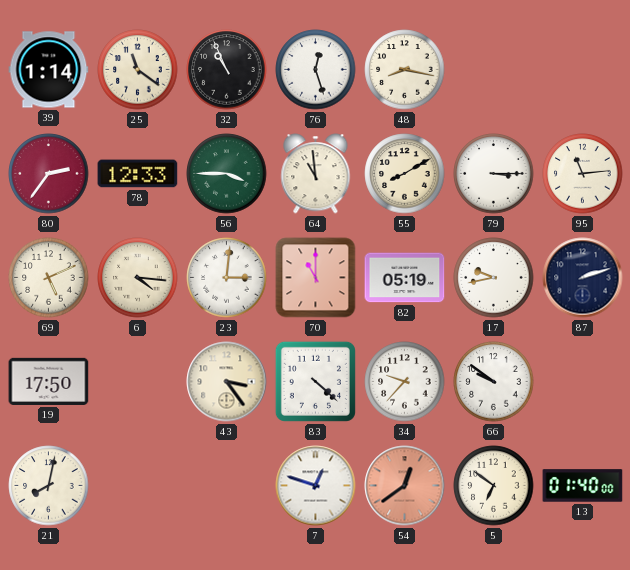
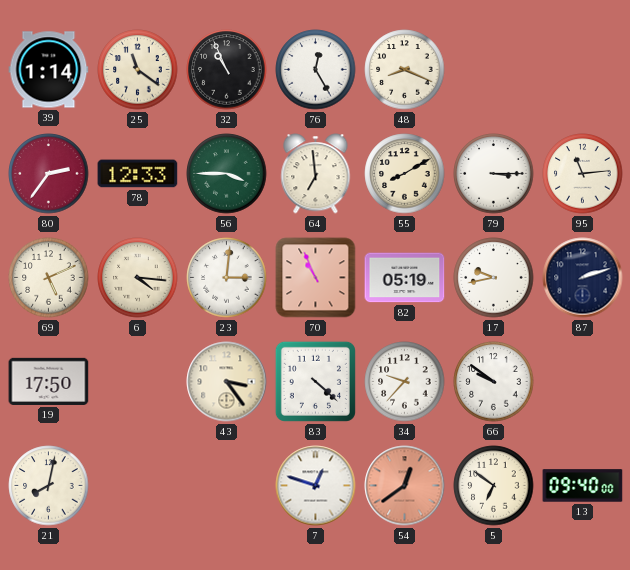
76: 12:27 -> 12:25
48: 8:17 -> 8:19
64: 10:59 -> 6:59
70: 11:00 -> 10:56
13: 01:40 -> 09:40
